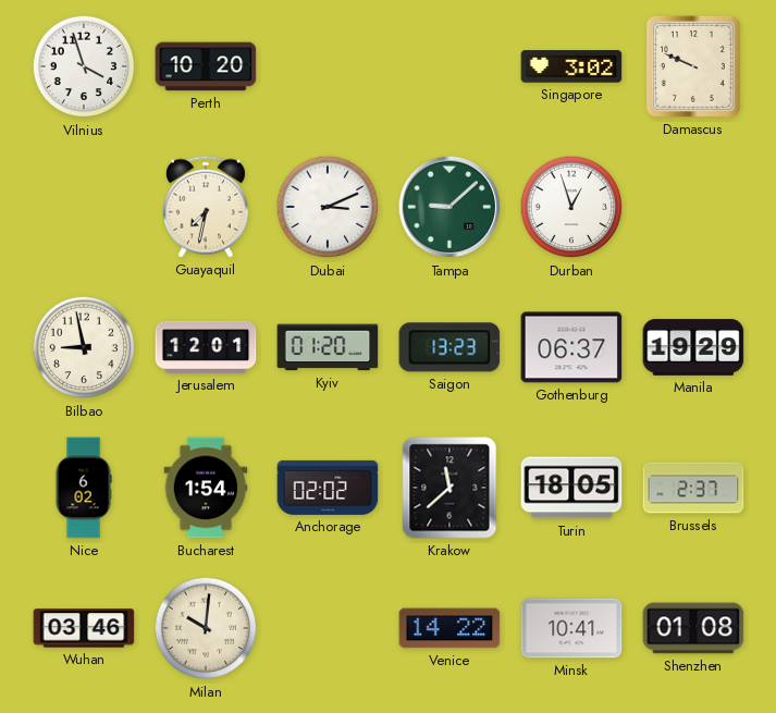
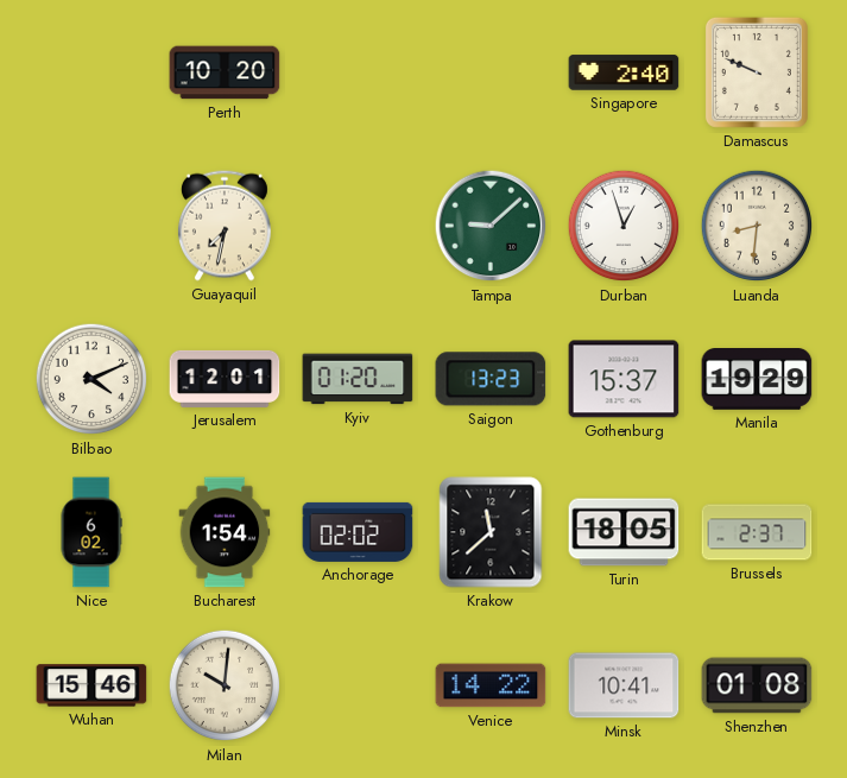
Vilnius: 3:57 -> none
Singapore: 3:02 -> 2:40
Dubai: 3:11 -> none
Luanda: none -> 8:31
Bilbao: 8:58 -> 4:11
Gothenburg: 06:37 -> 15:37
Wuhan: 03:46 -> 15:46
